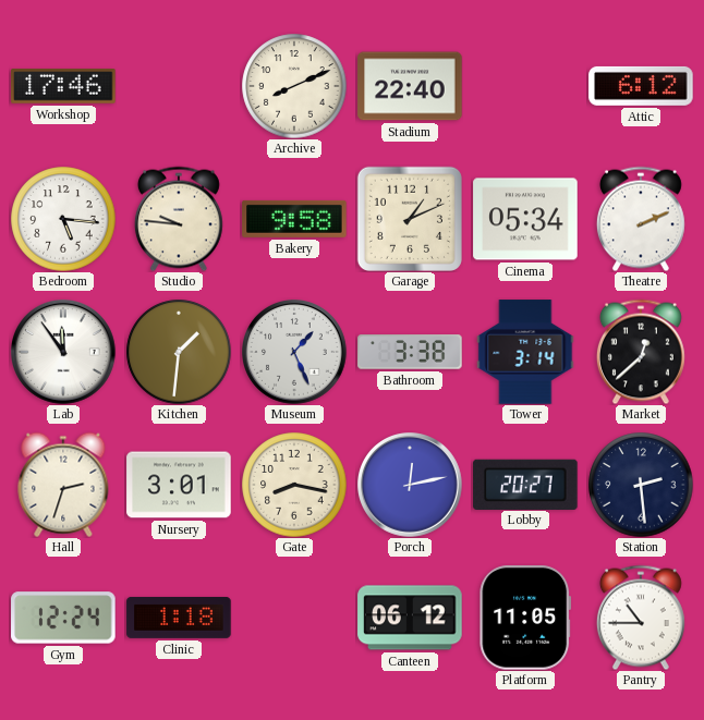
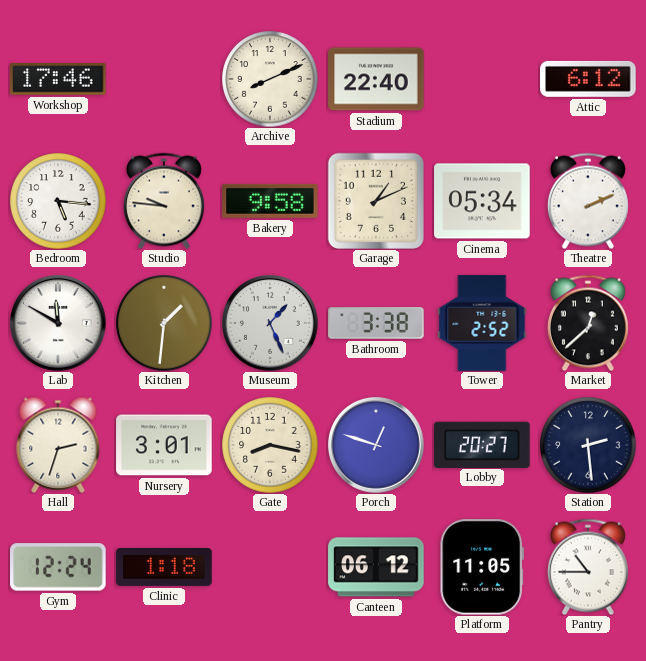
Lab: 11:54 -> 11:50
Tower: 3:14 -> 2:52
Porch: 12:13 -> 12:48
